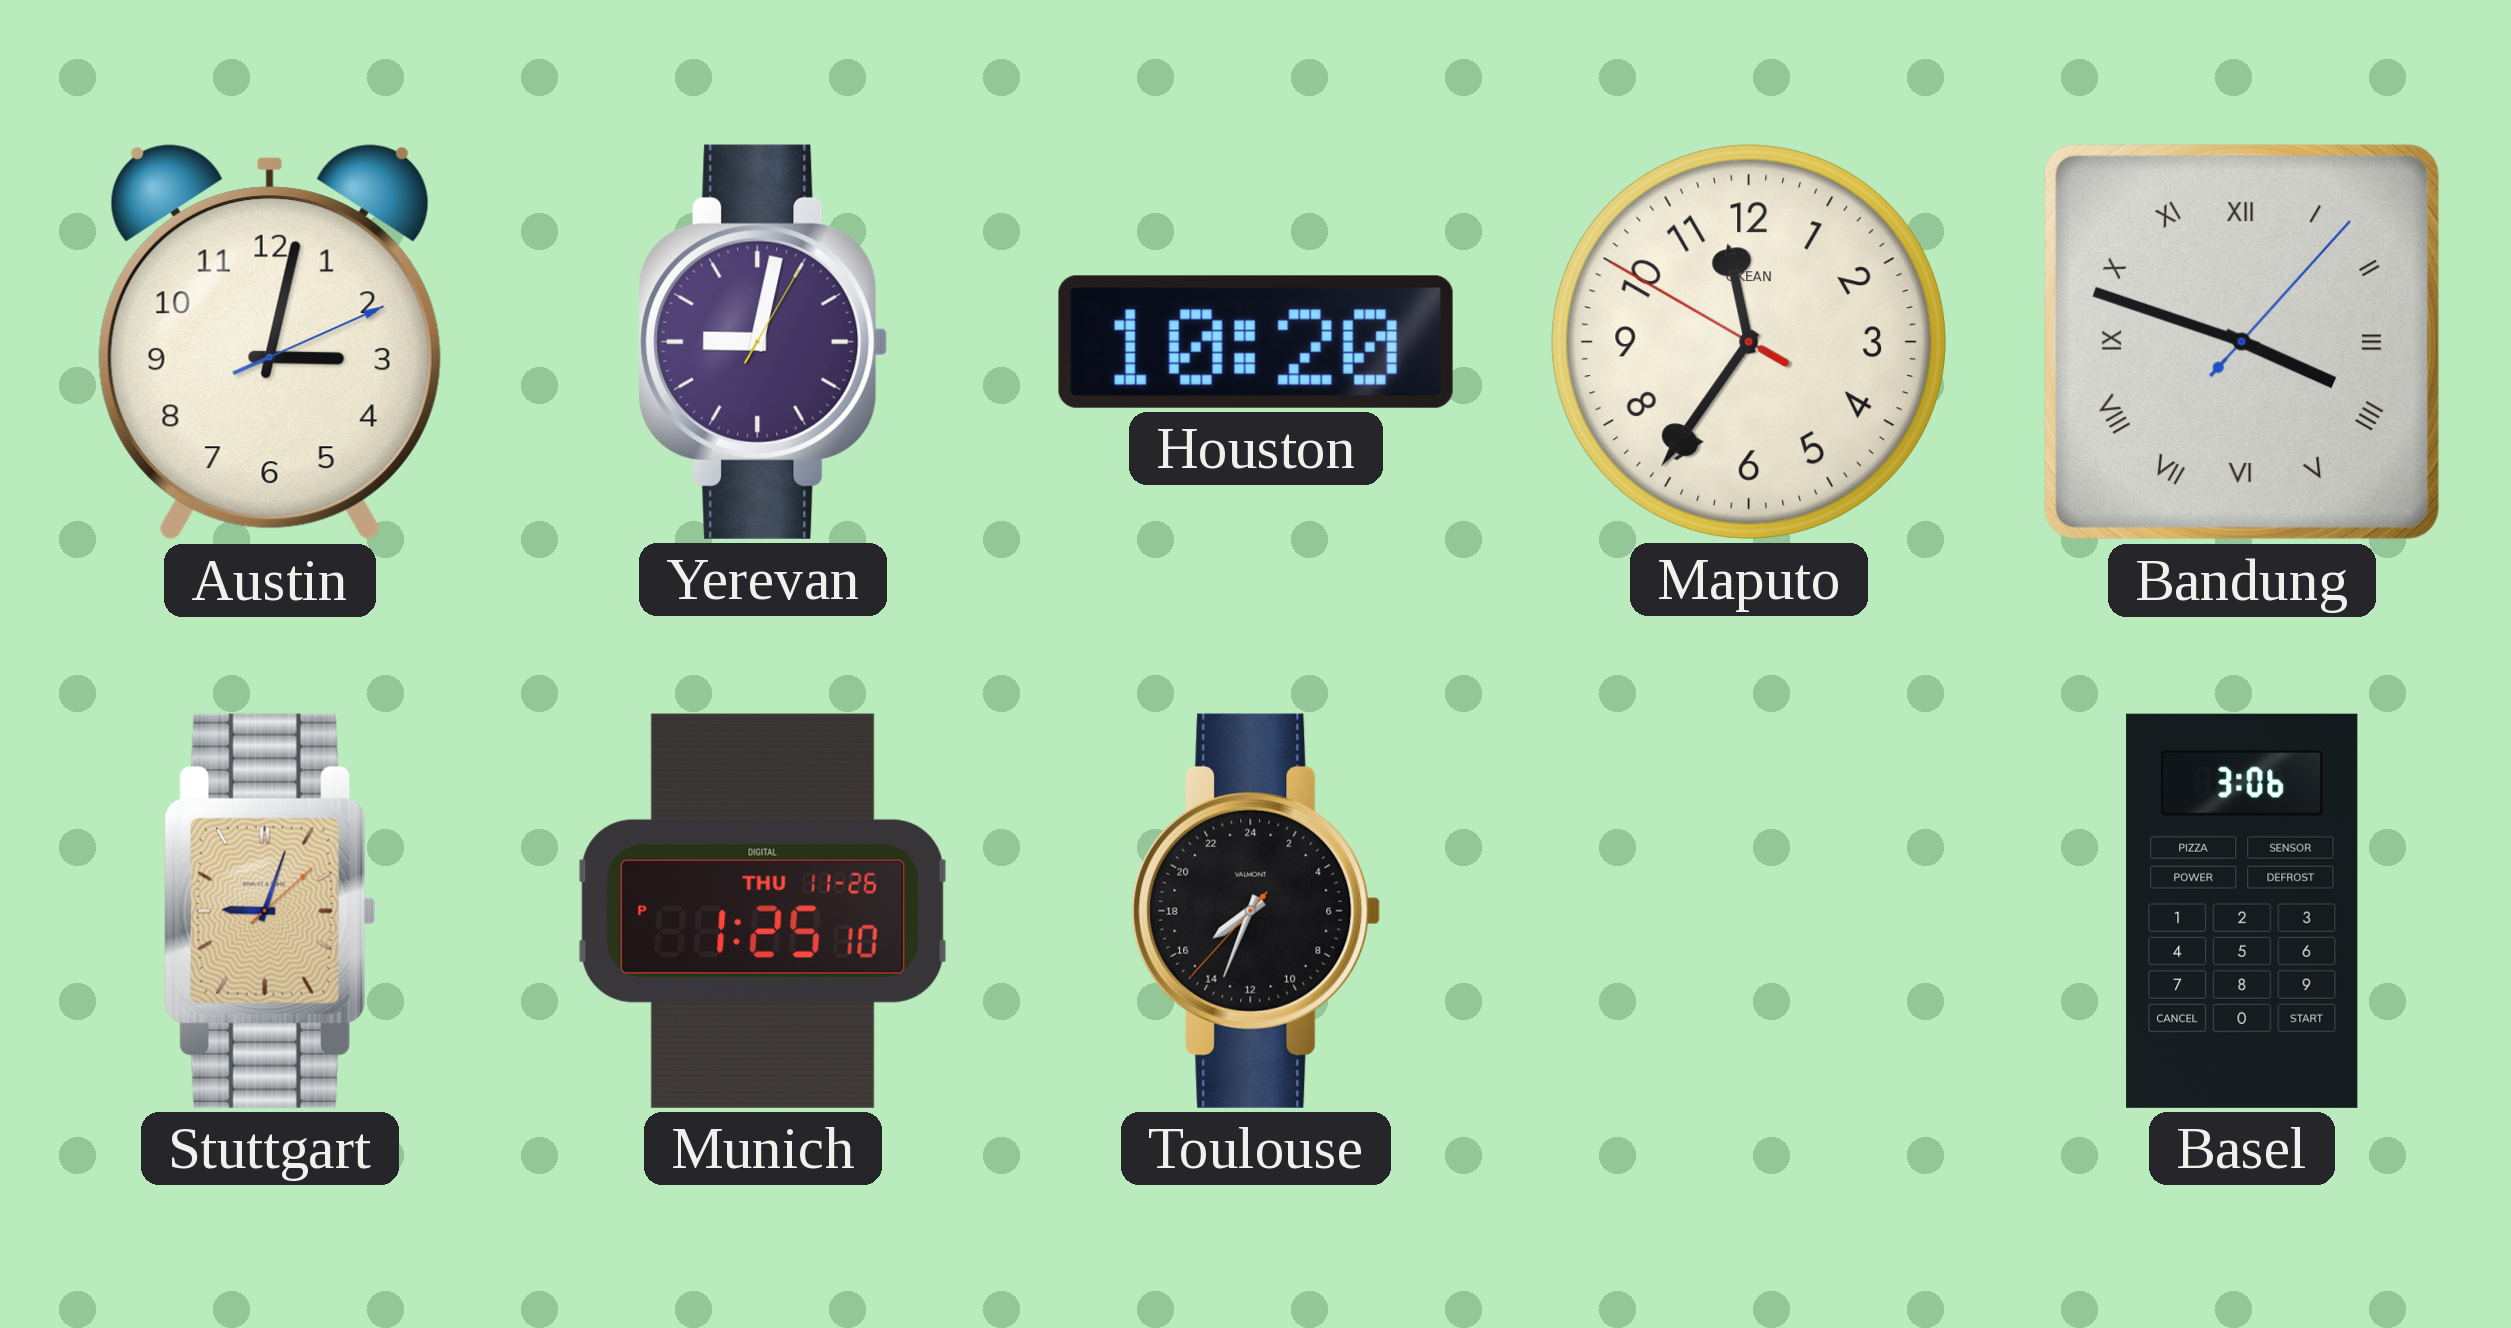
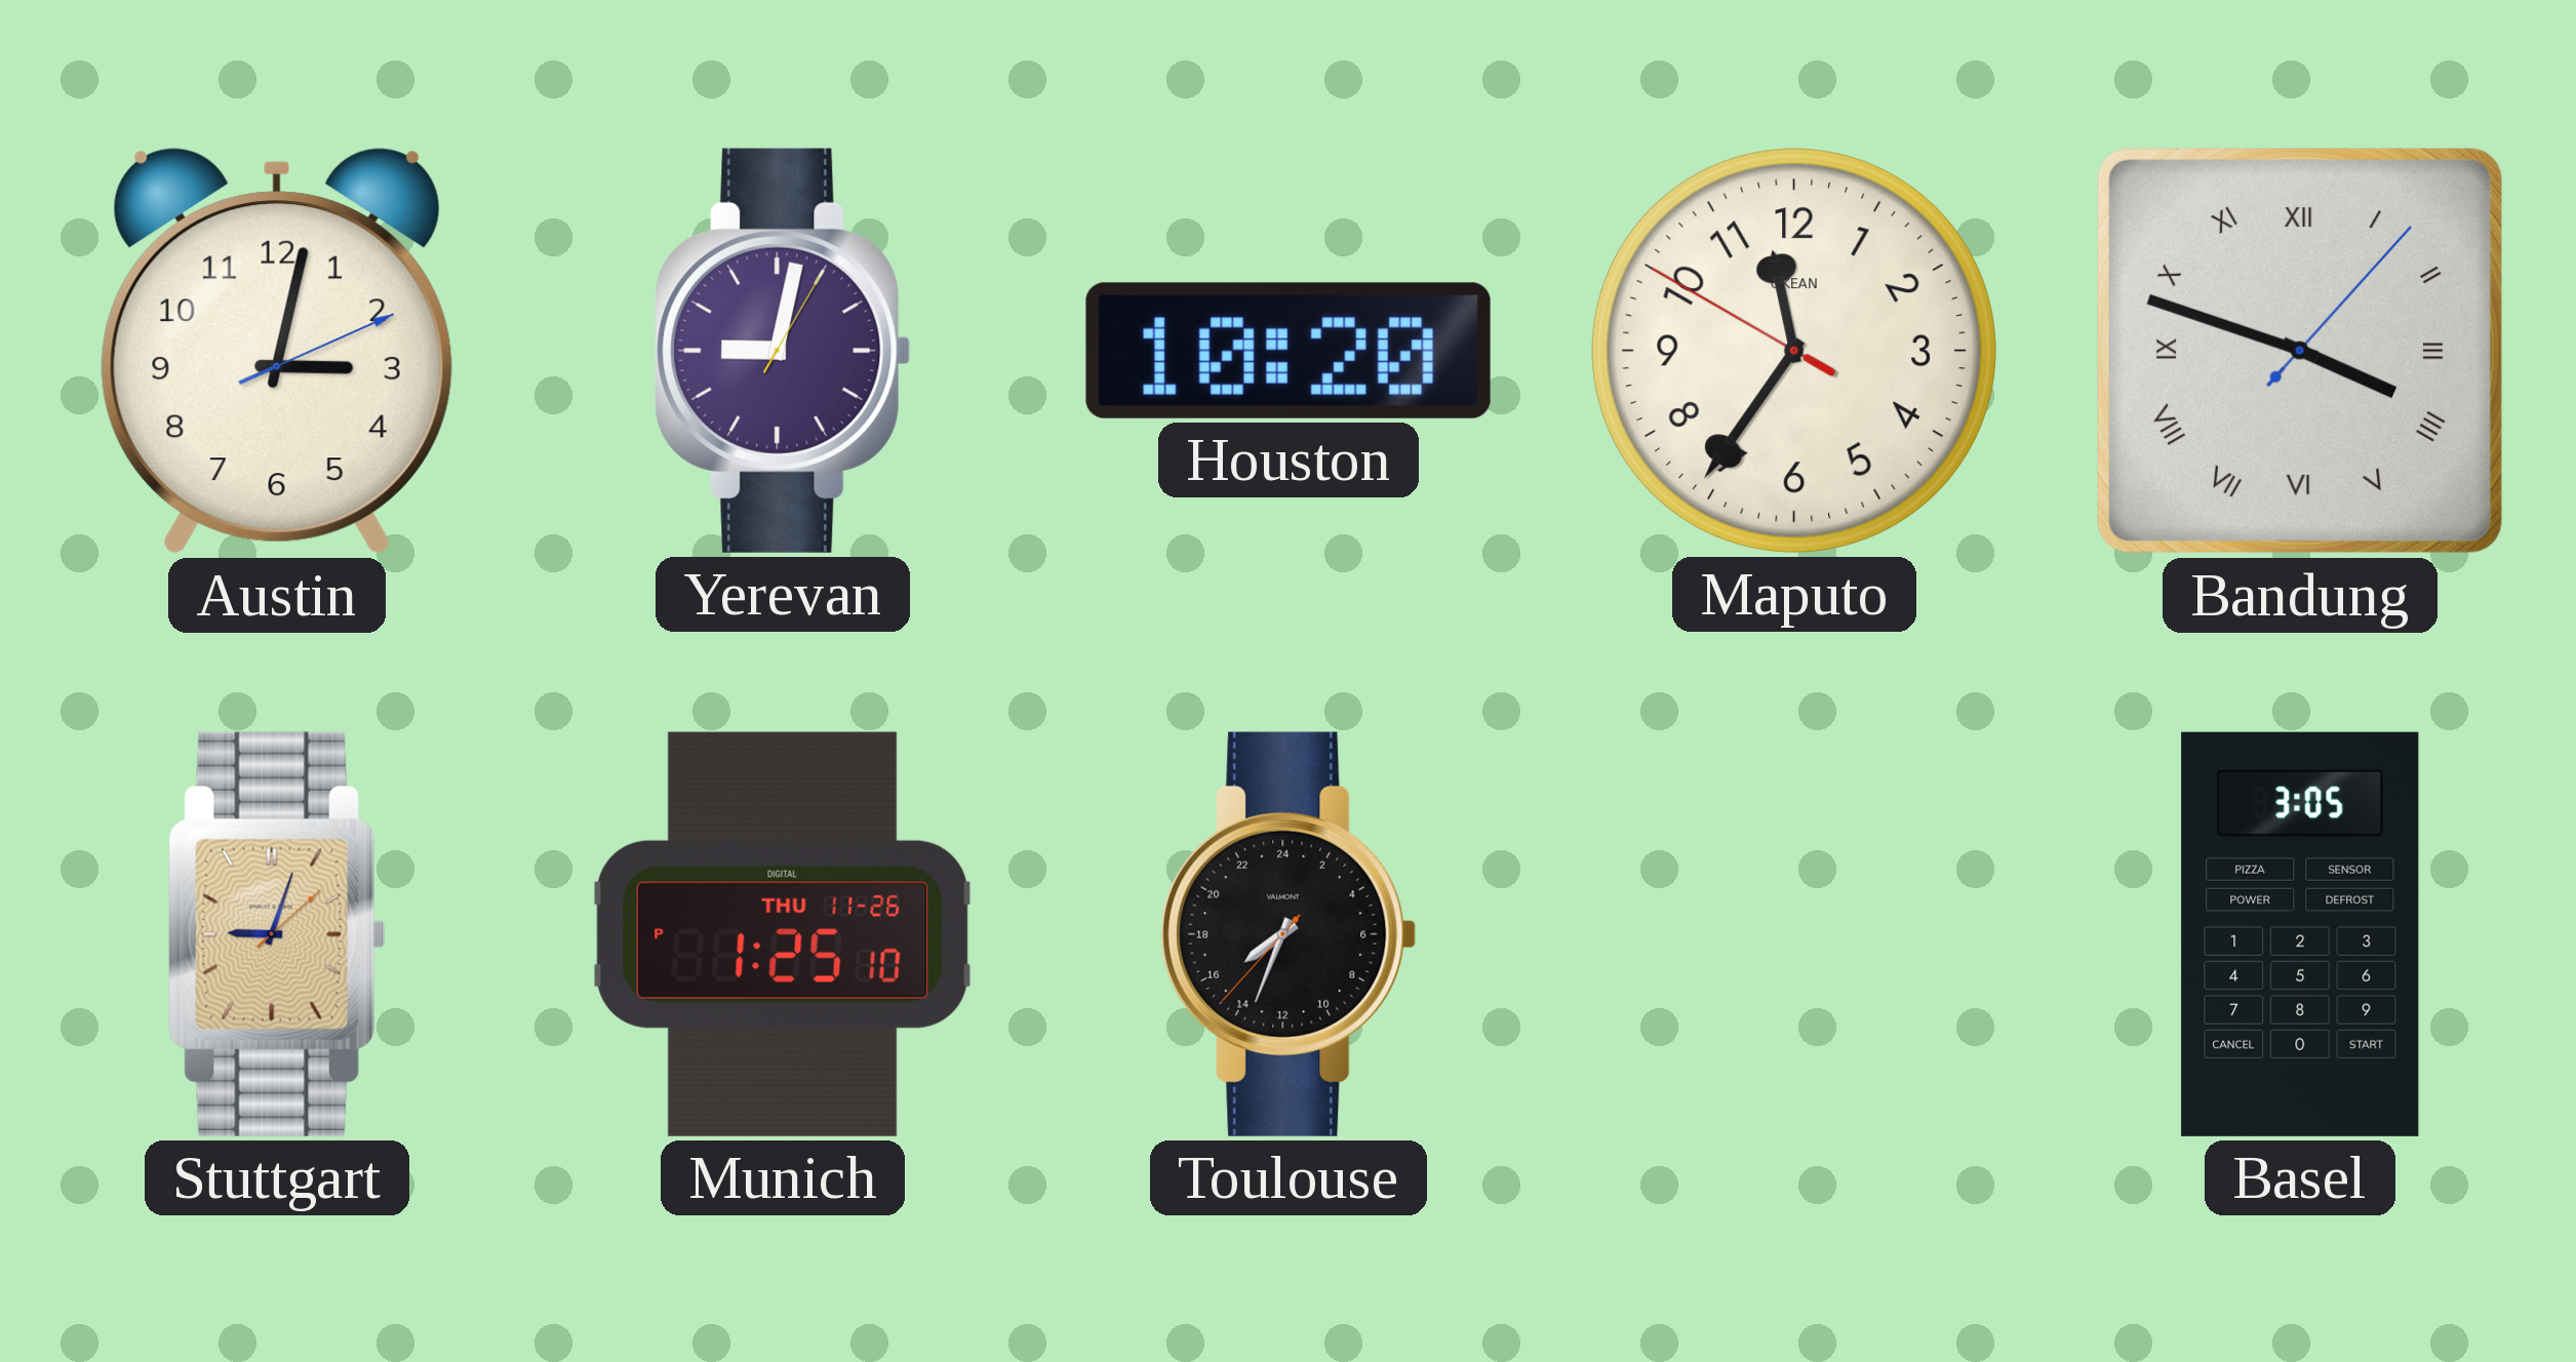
Basel: 3:06 -> 3:05
